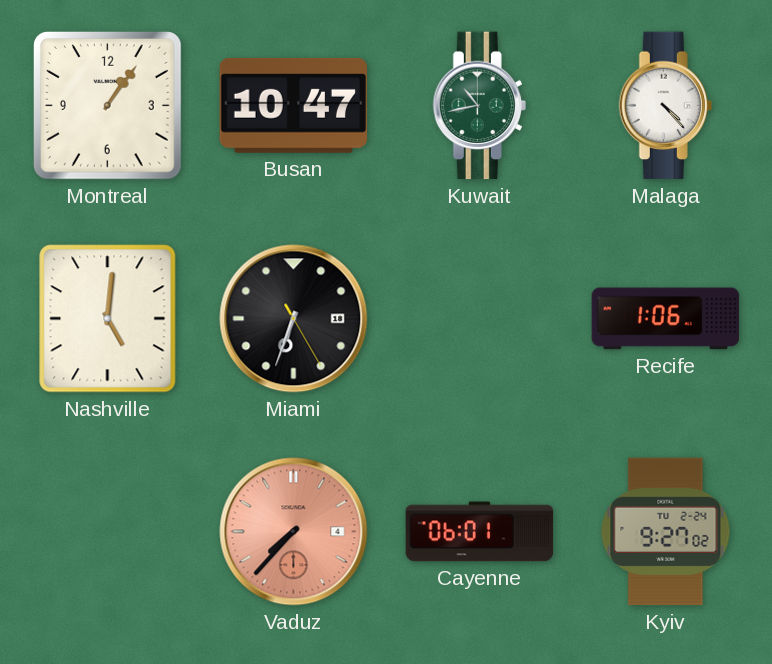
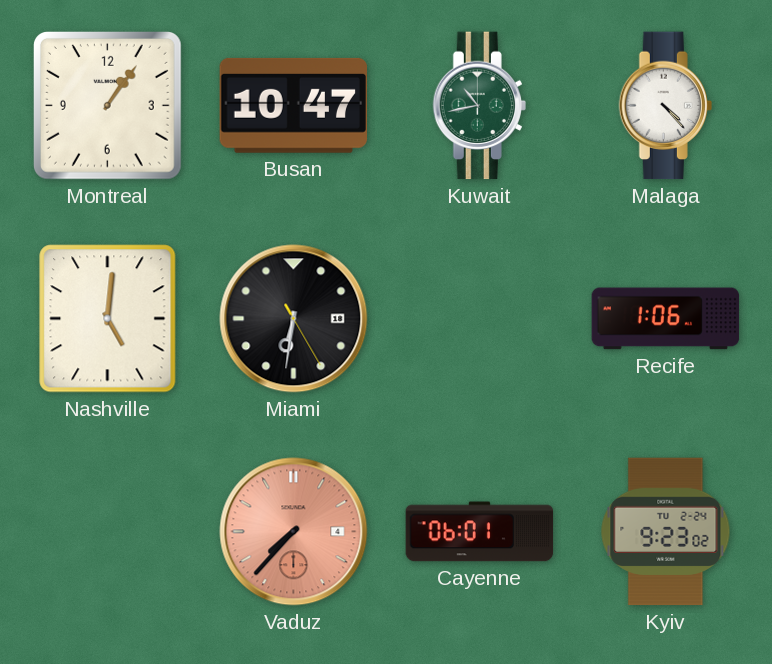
Miami: 6:33 -> 6:31
Kyiv: 9:27 -> 9:23
